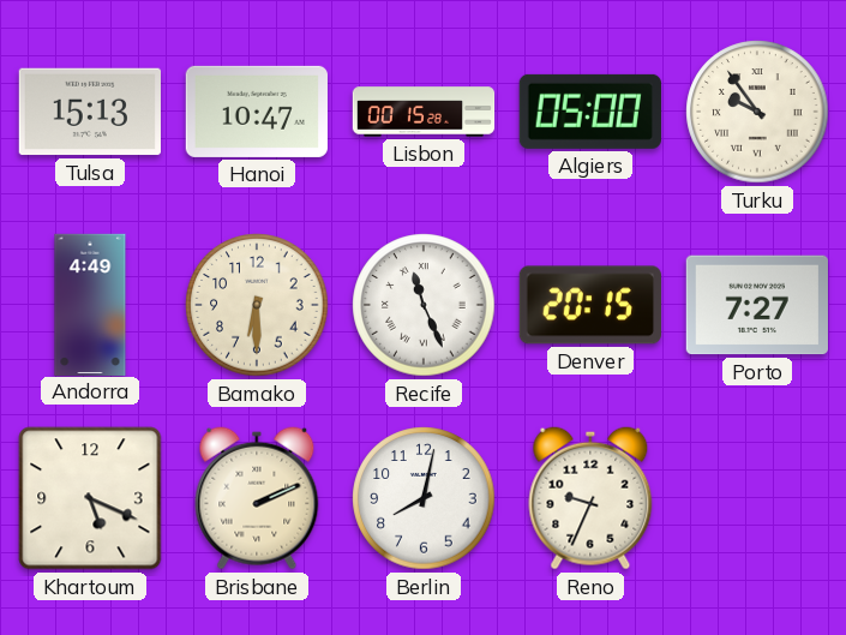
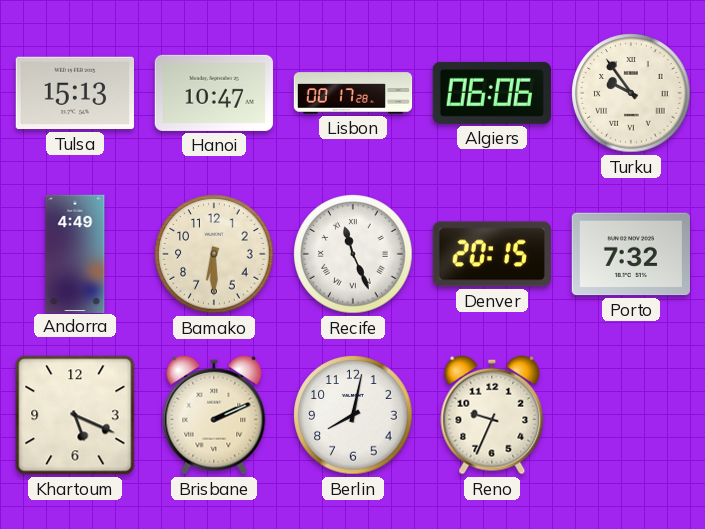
Lisbon: 00:15 -> 00:17
Algiers: 05:00 -> 06:06
Porto: 7:27 -> 7:32
